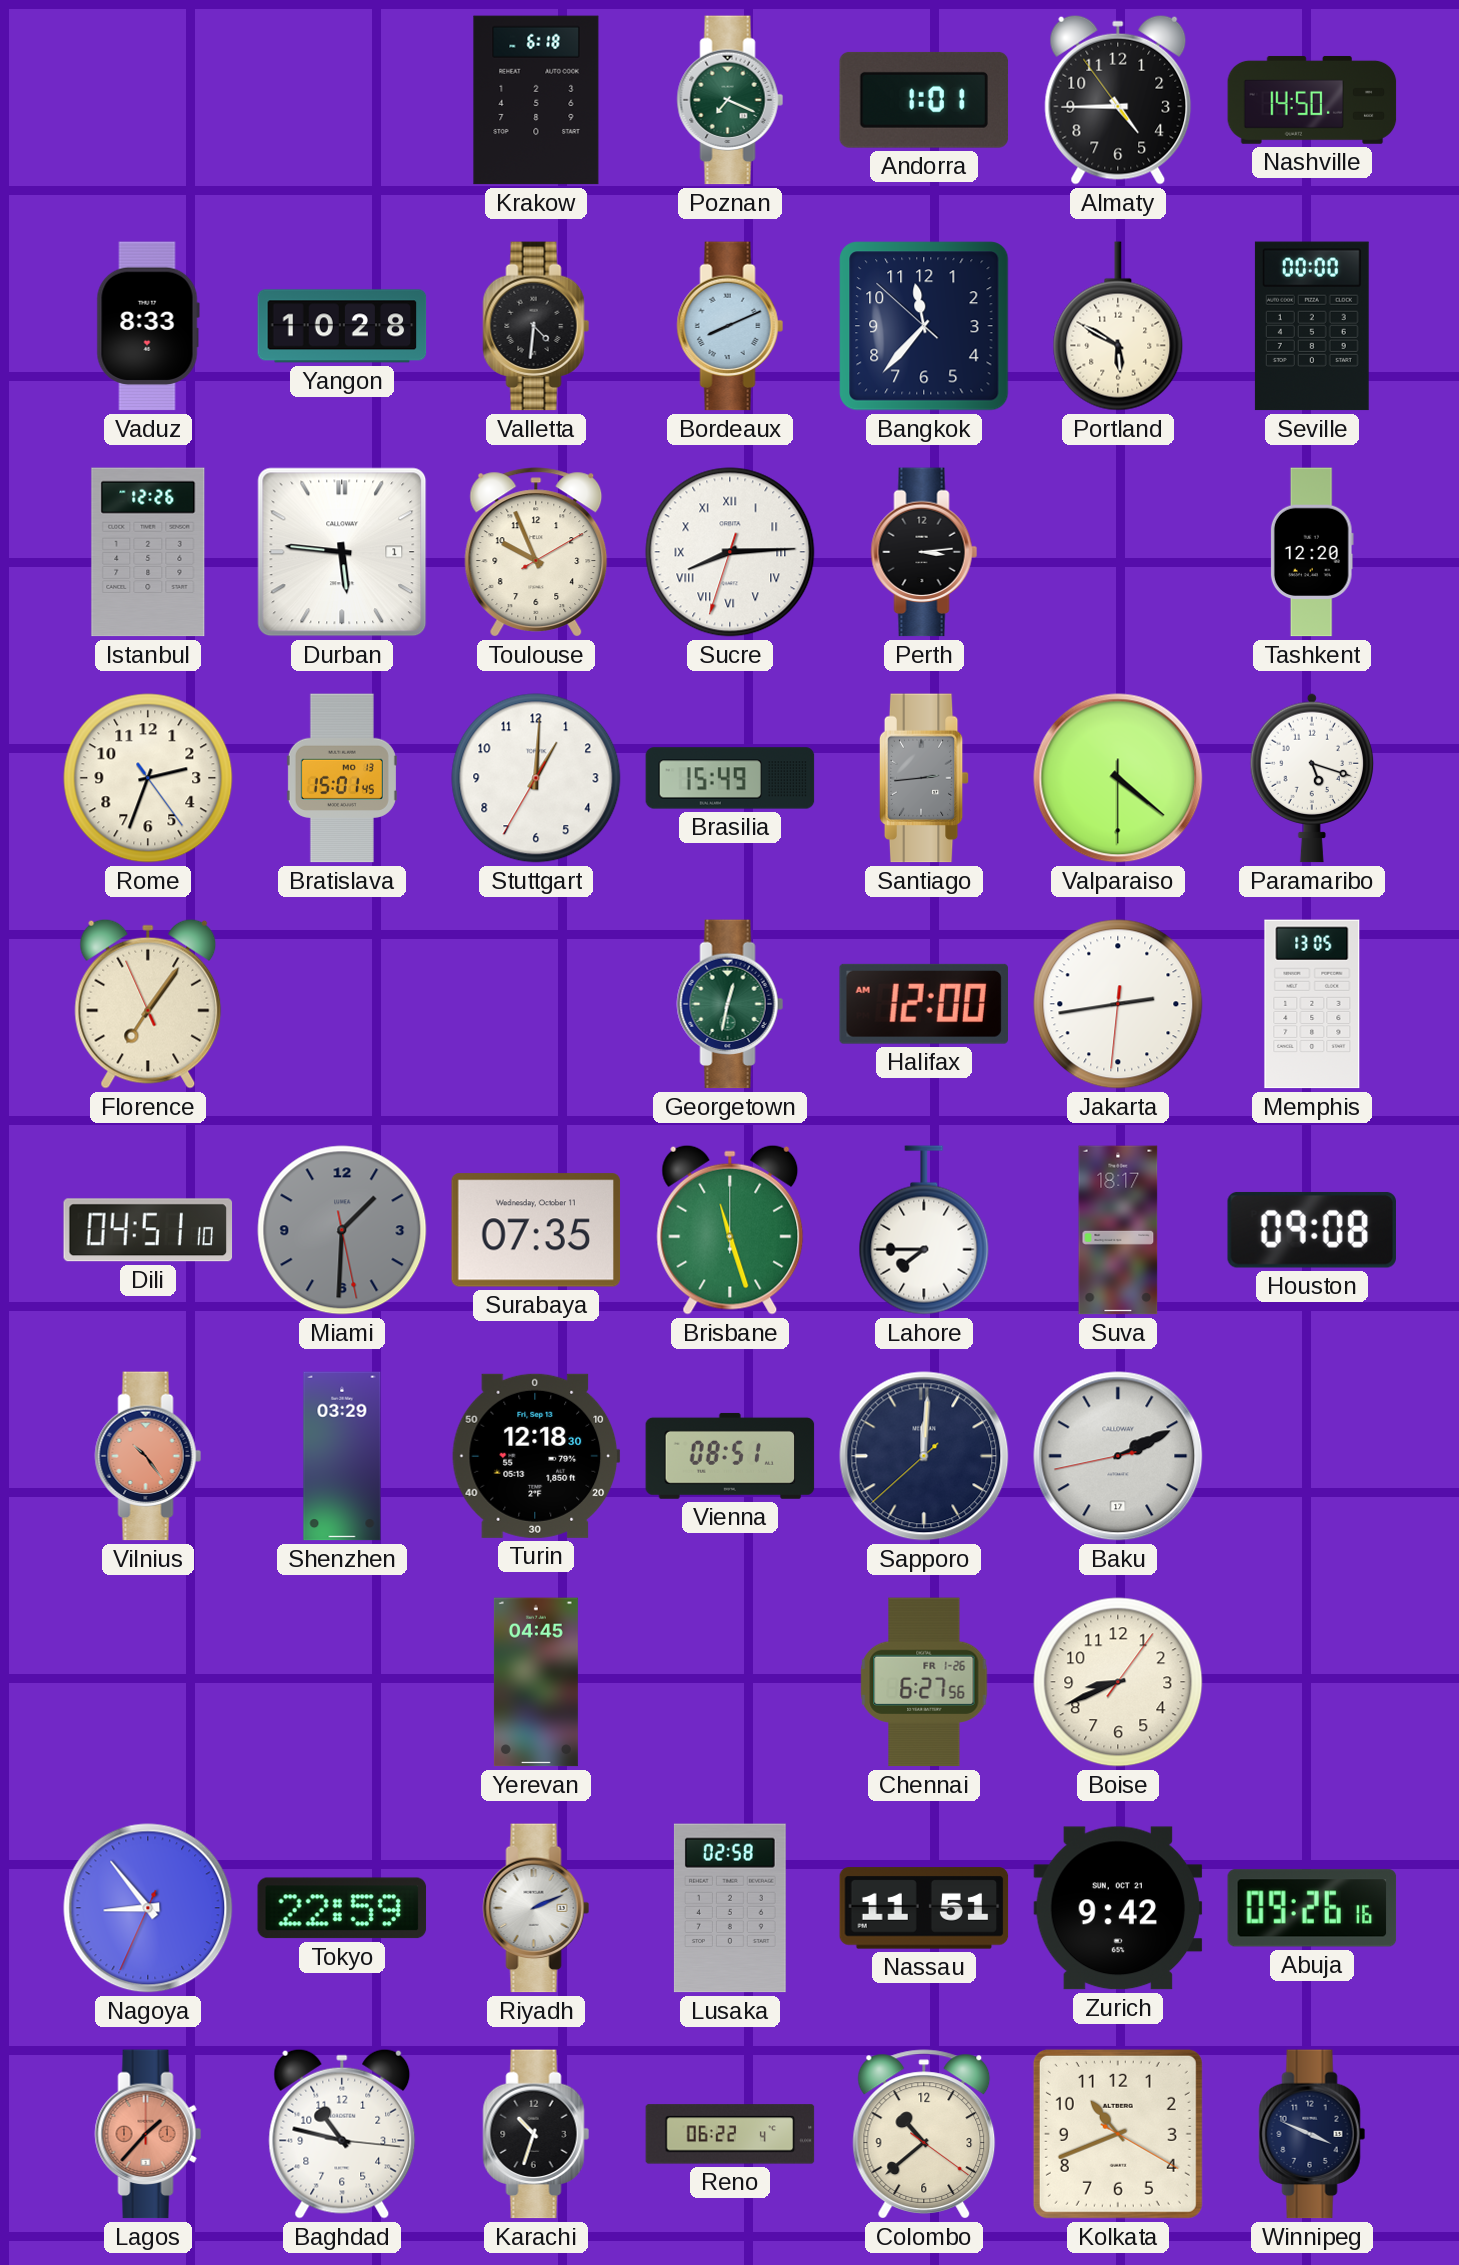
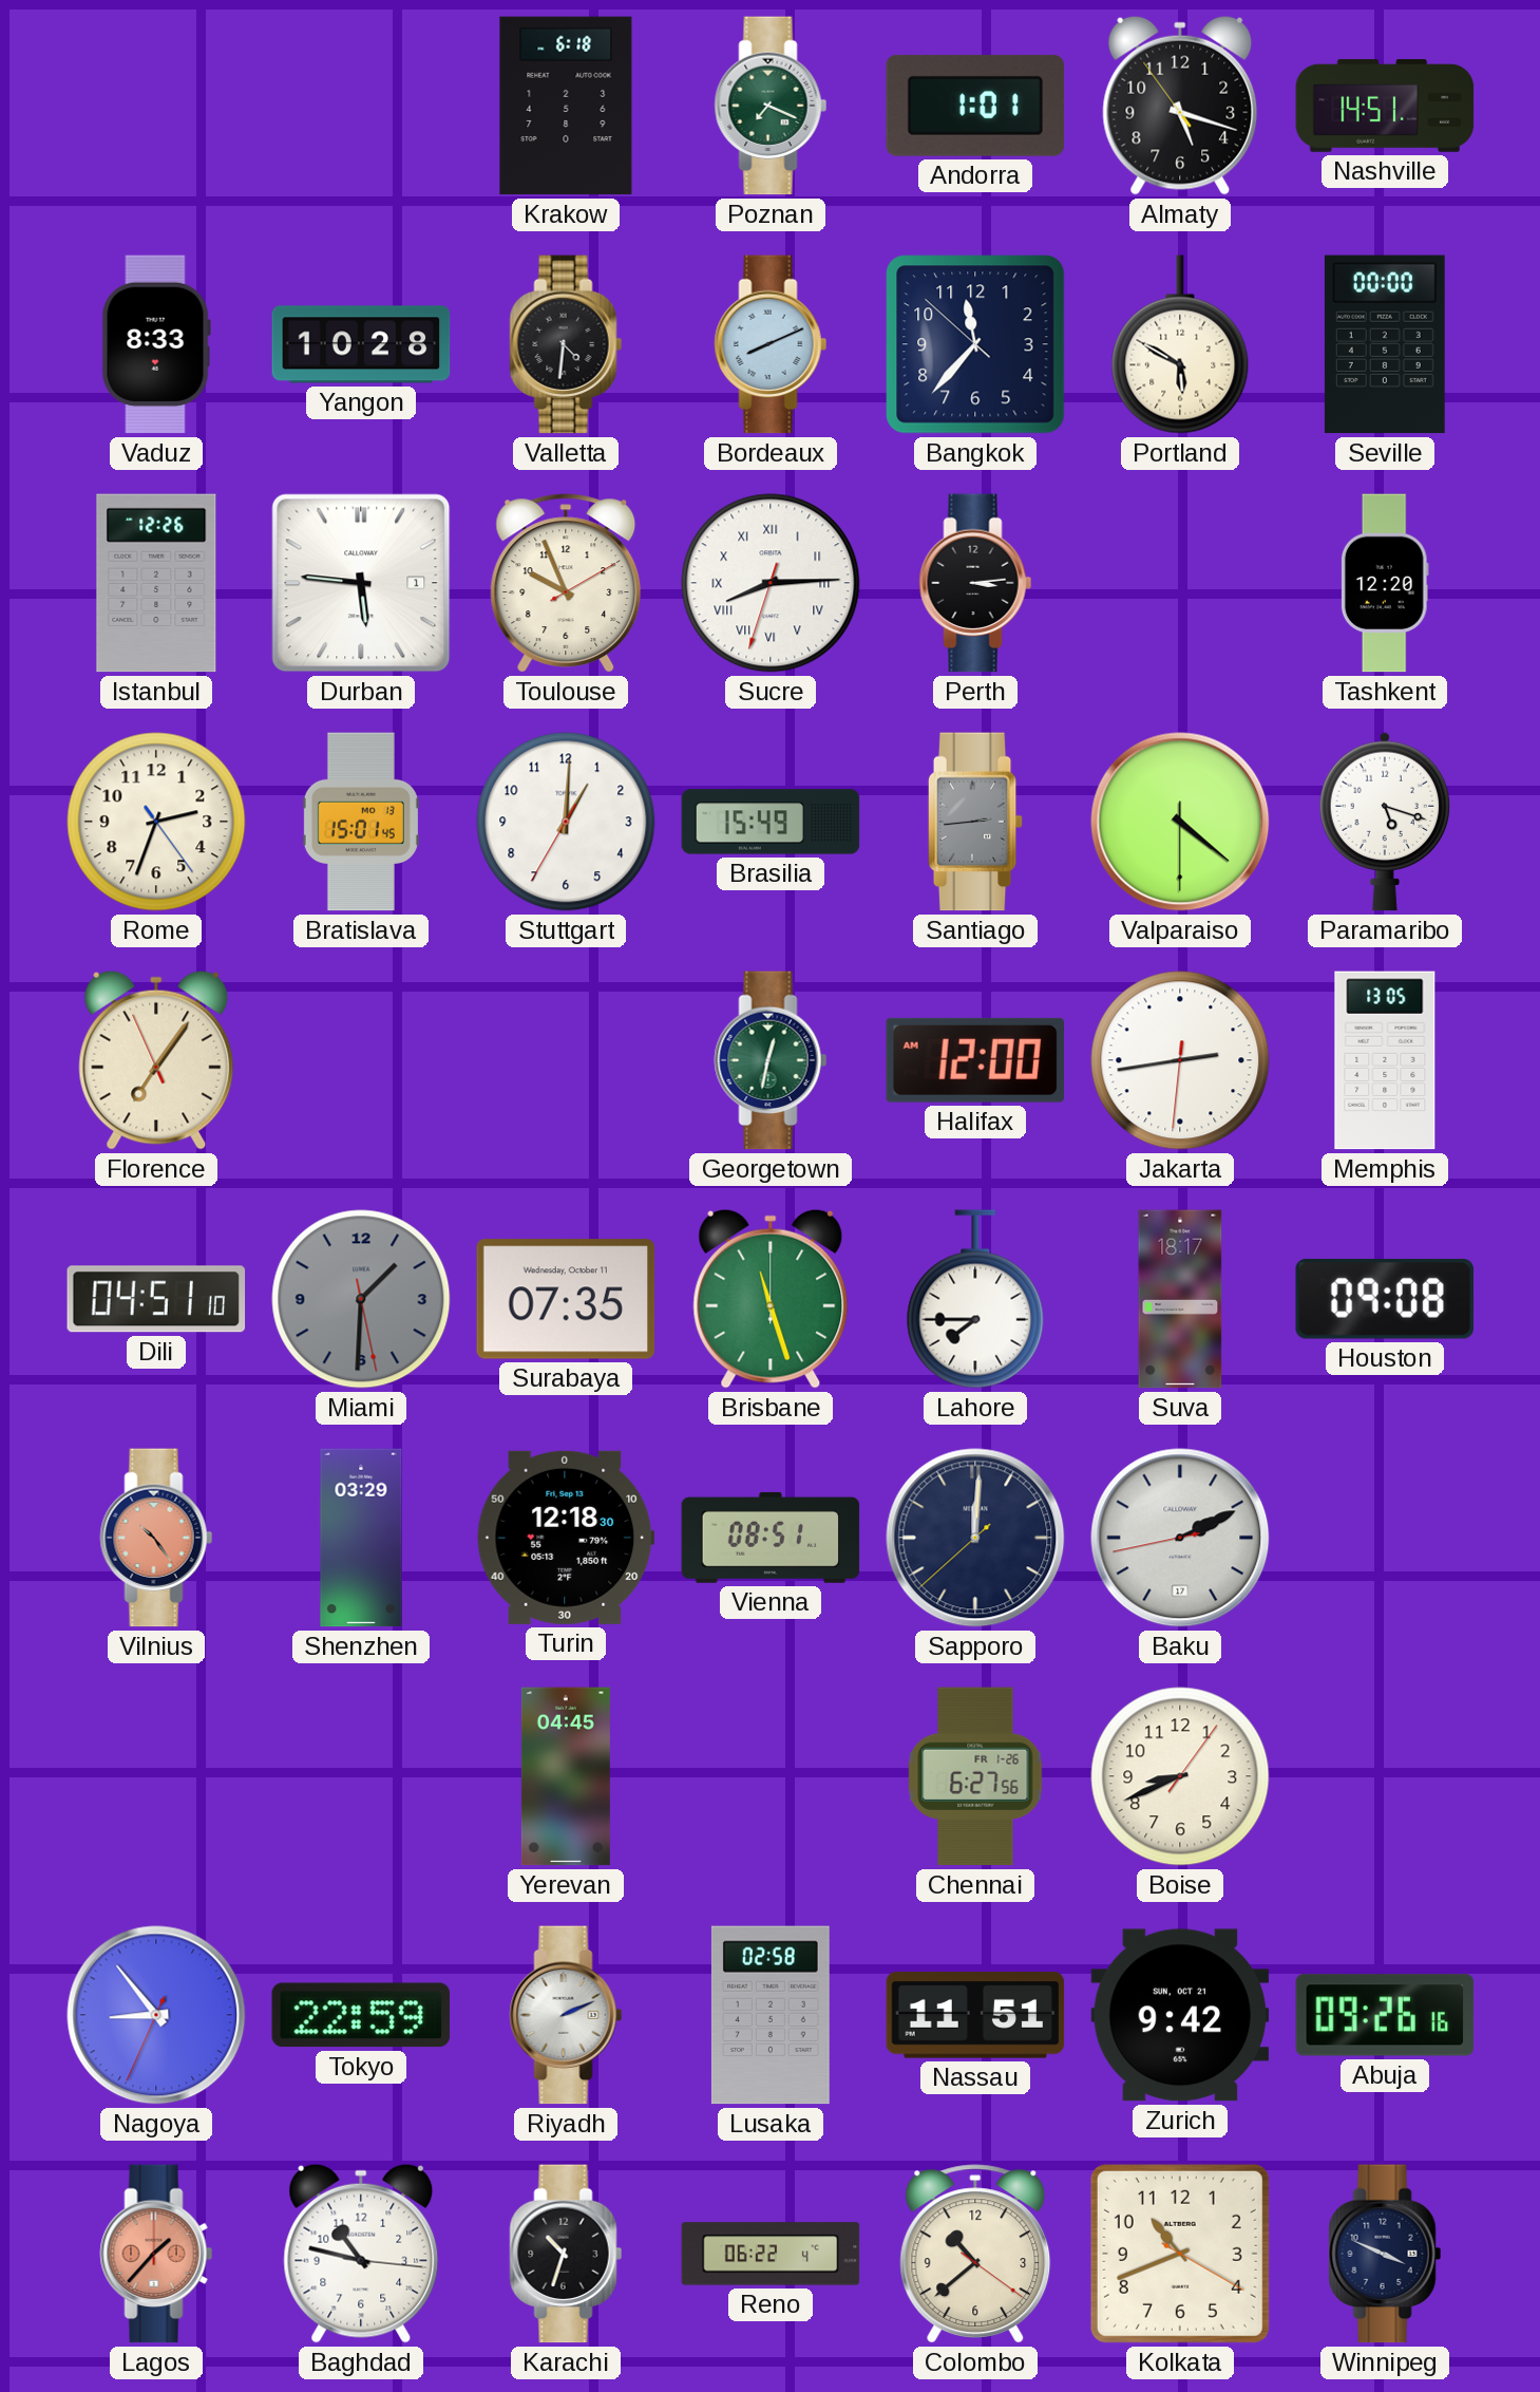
Almaty: 4:44 -> 5:17
Nashville: 14:50 -> 14:51
